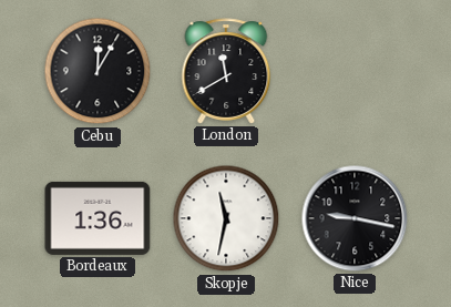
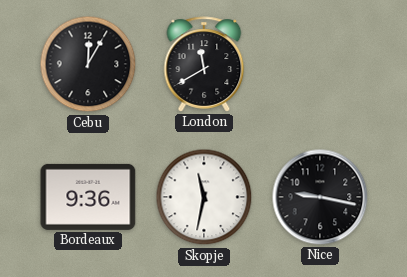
Bordeaux: 1:36 -> 9:36
